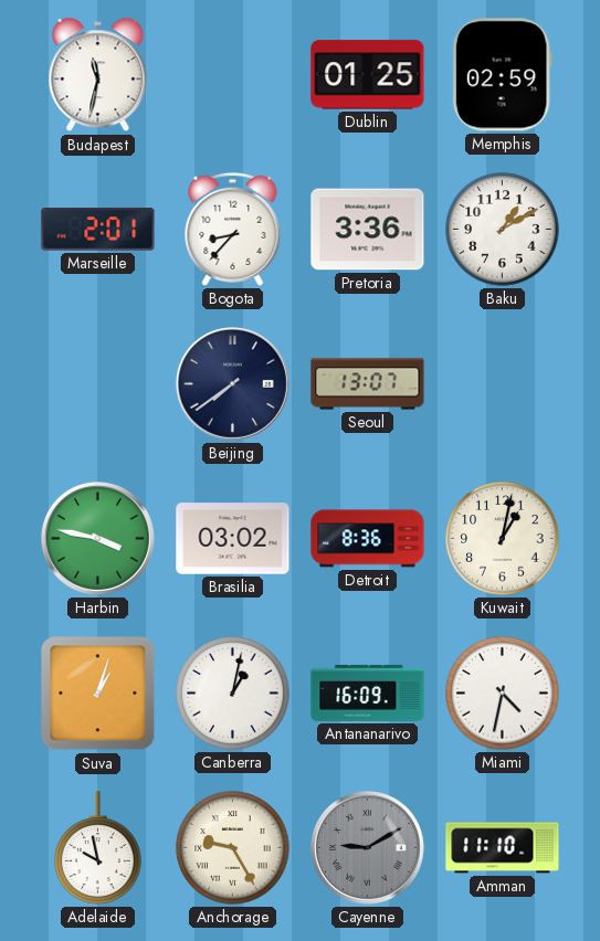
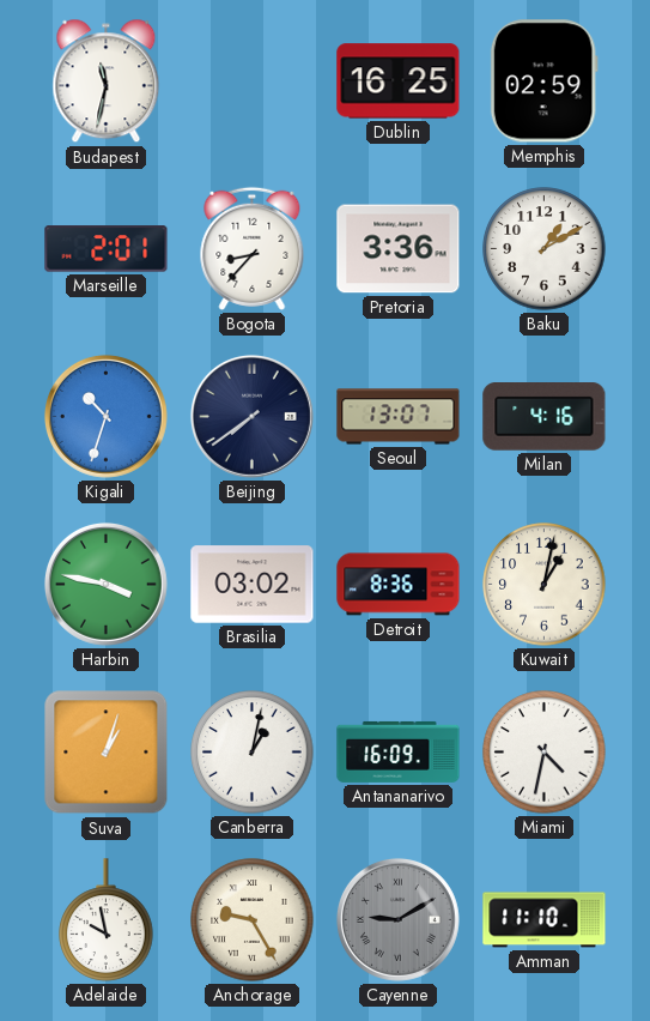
Dublin: 01:25 -> 16:25
Kigali: none -> 10:33
Milan: none -> 4:16
